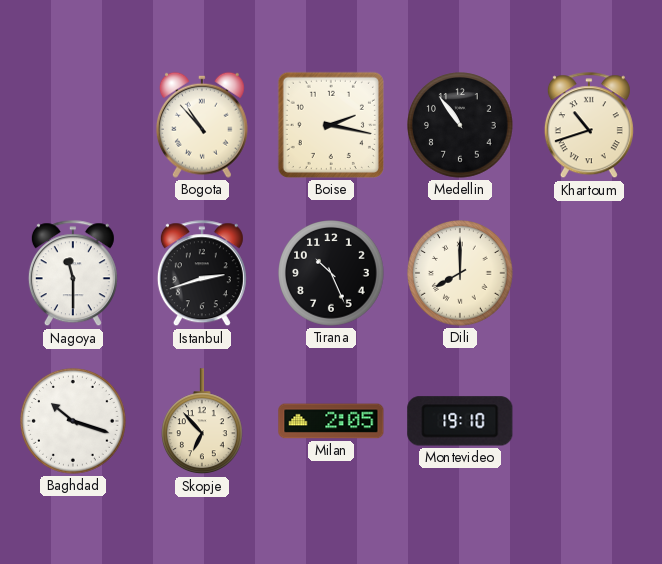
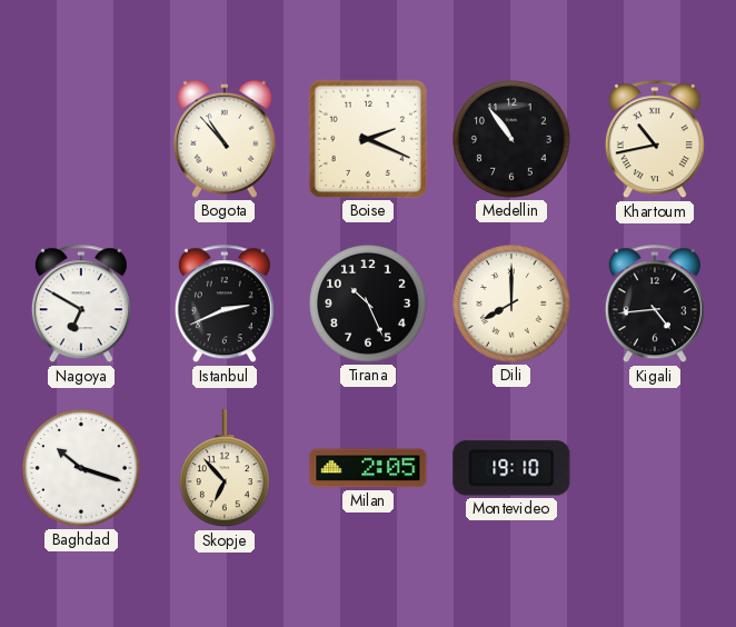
Boise: 2:17 -> 2:19
Khartoum: 10:42 -> 10:43
Nagoya: 11:30 -> 6:50
Istanbul: 2:42 -> 2:41
Kigali: none -> 4:44
